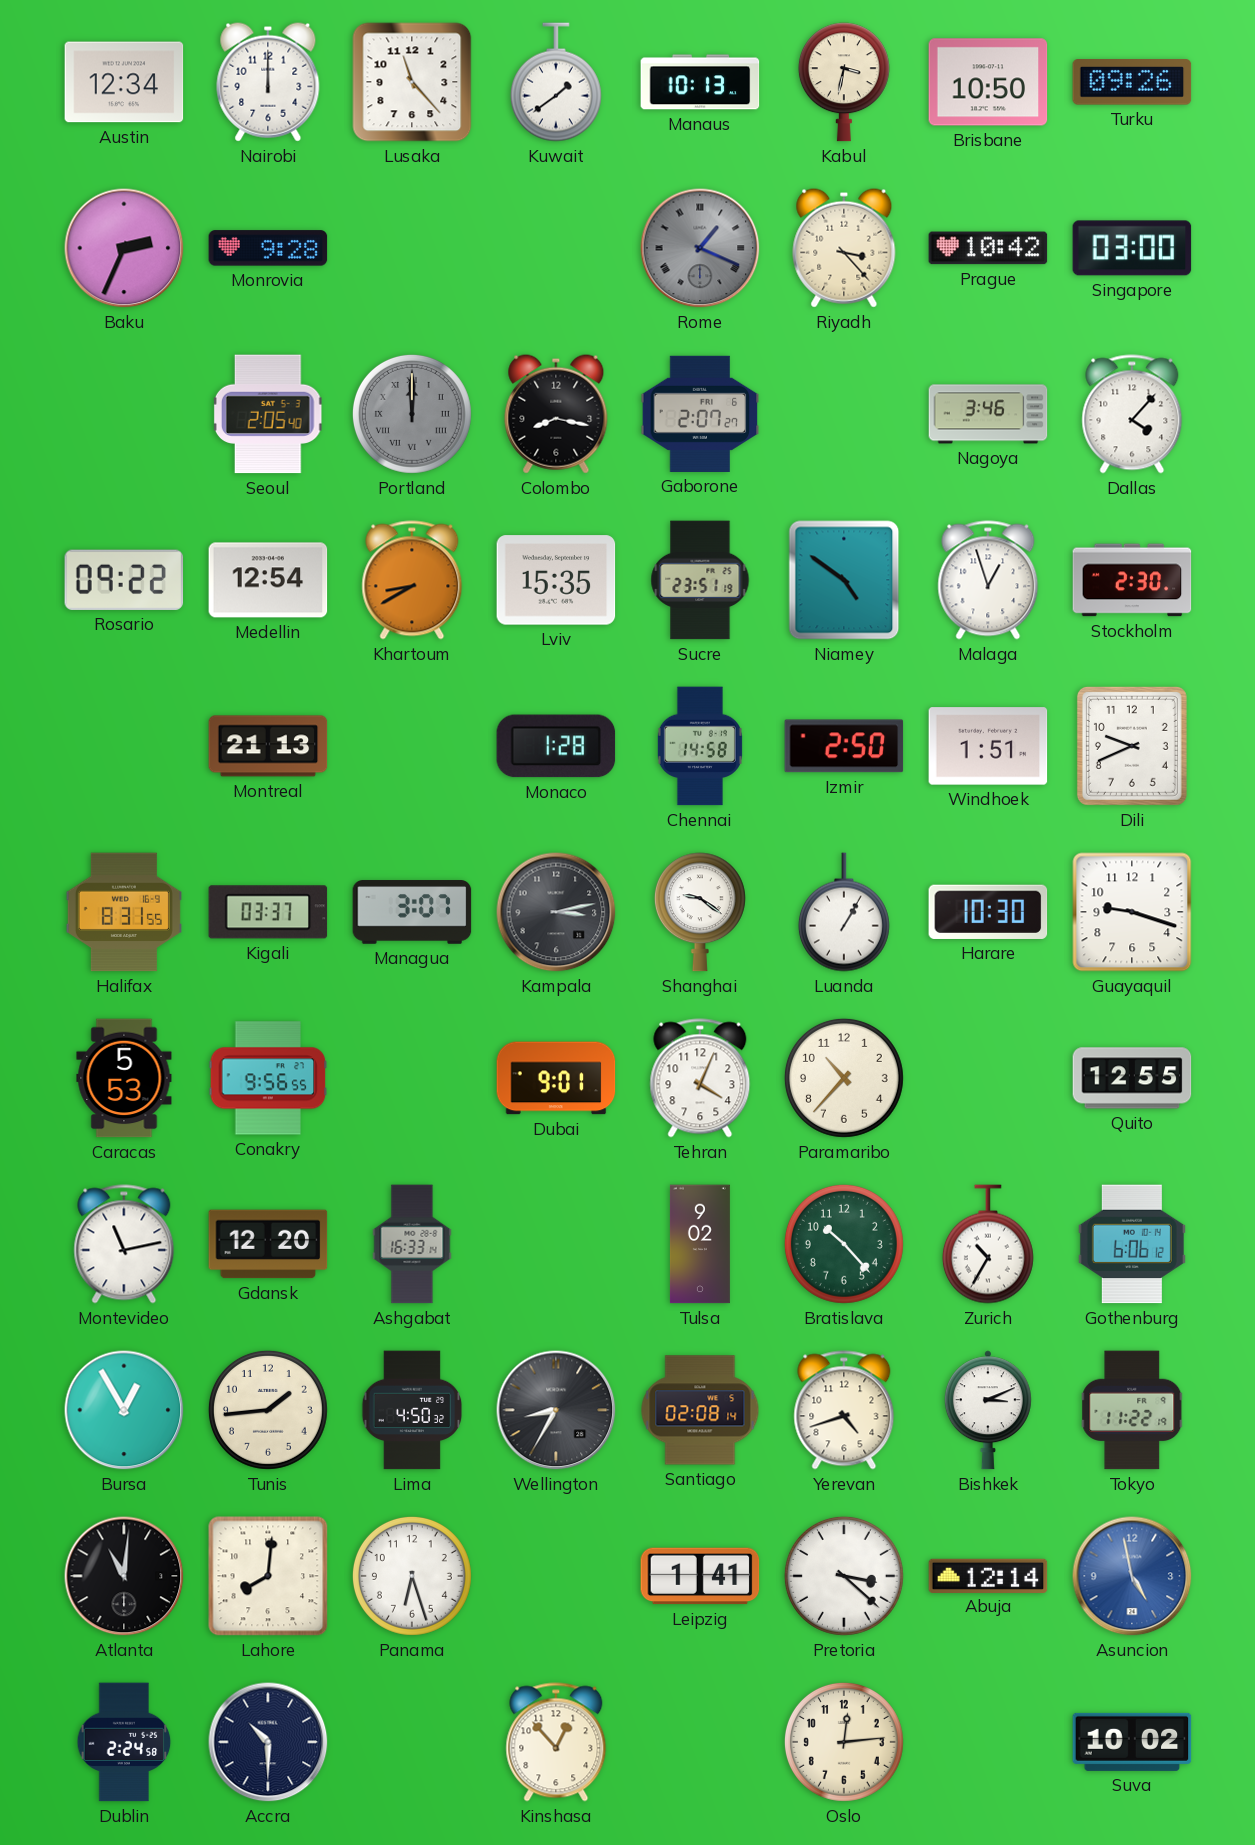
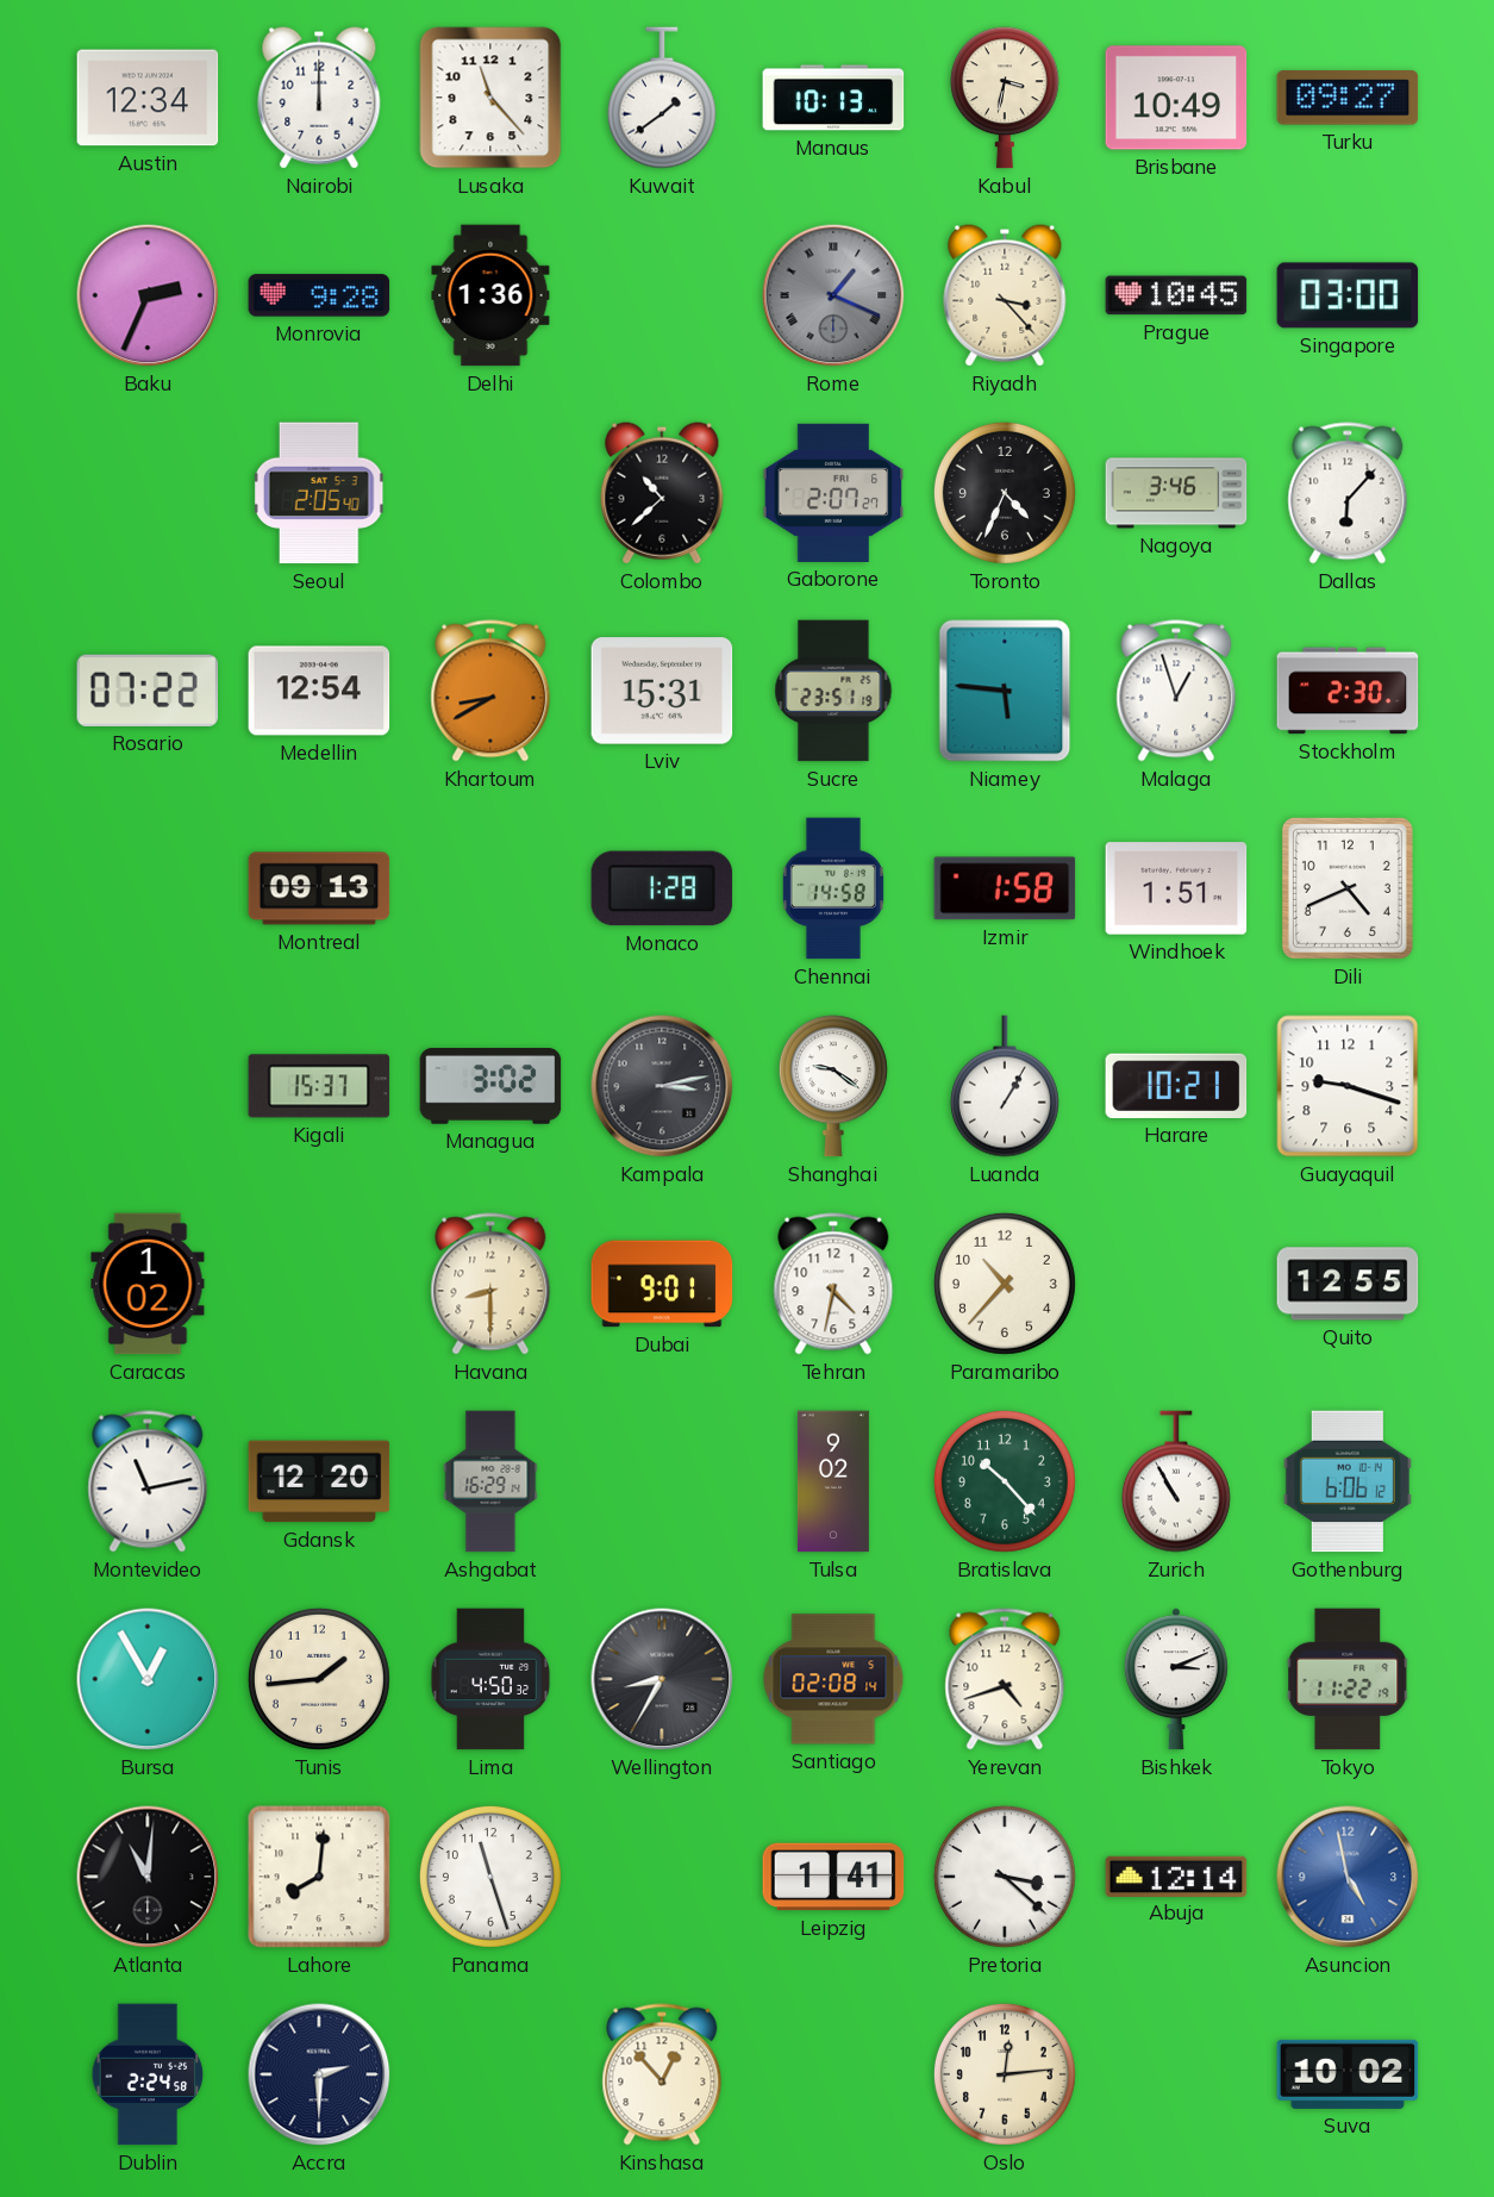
Brisbane: 10:50 -> 10:49
Turku: 09:26 -> 09:27
Delhi: none -> 1:36
Prague: 10:42 -> 10:45
Portland: 12:00 -> none
Colombo: 8:17 -> 10:38
Toronto: none -> 4:34
Dallas: 4:07 -> 6:07
Rosario: 09:22 -> 07:22
Lviv: 15:35 -> 15:31
Niamey: 4:51 -> 5:46
Montreal: 21:13 -> 09:13
Izmir: 2:50 -> 1:58
Dili: 9:41 -> 4:41
Halifax: 8:31 -> none
Kigali: 03:37 -> 15:37
Managua: 3:07 -> 3:02
Harare: 10:30 -> 10:21
Caracas: 5:53 -> 1:02
Conakry: 9:56 -> none
Havana: none -> 8:30
Tehran: 4:04 -> 4:32
Ashgabat: 16:33 -> 16:29
Zurich: 10:35 -> 10:55
Panama: 6:27 -> 11:27
Accra: 10:30 -> 2:30
